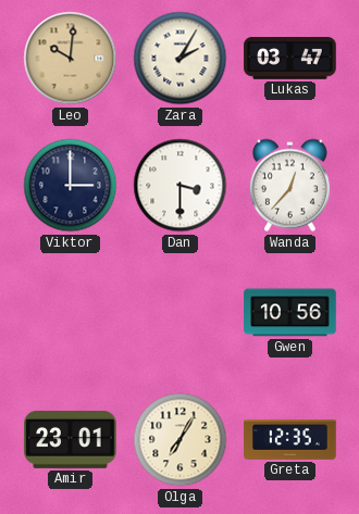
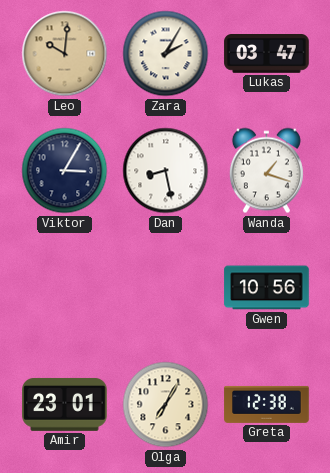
Viktor: 3:00 -> 3:05
Dan: 3:30 -> 8:28
Wanda: 12:37 -> 1:18
Greta: 12:35 -> 12:38
